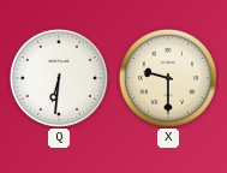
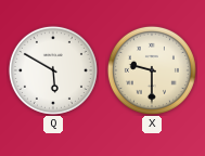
Q: 6:31 -> 5:50
